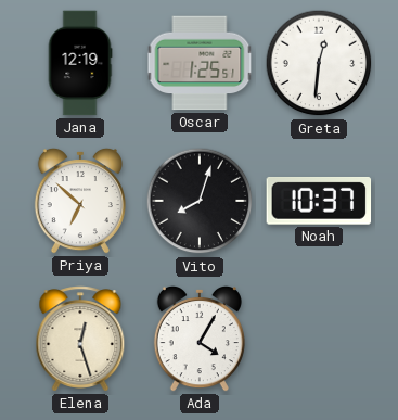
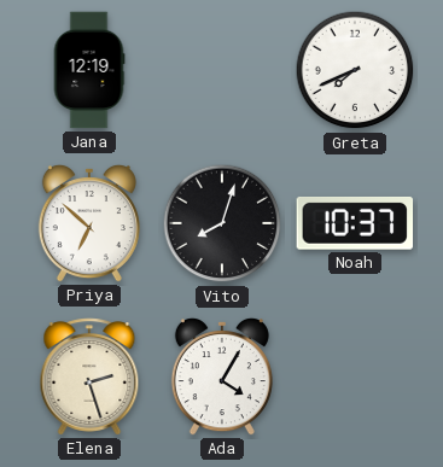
Oscar: 1:25 -> none
Greta: 12:31 -> 7:41
Elena: 12:27 -> 2:27
